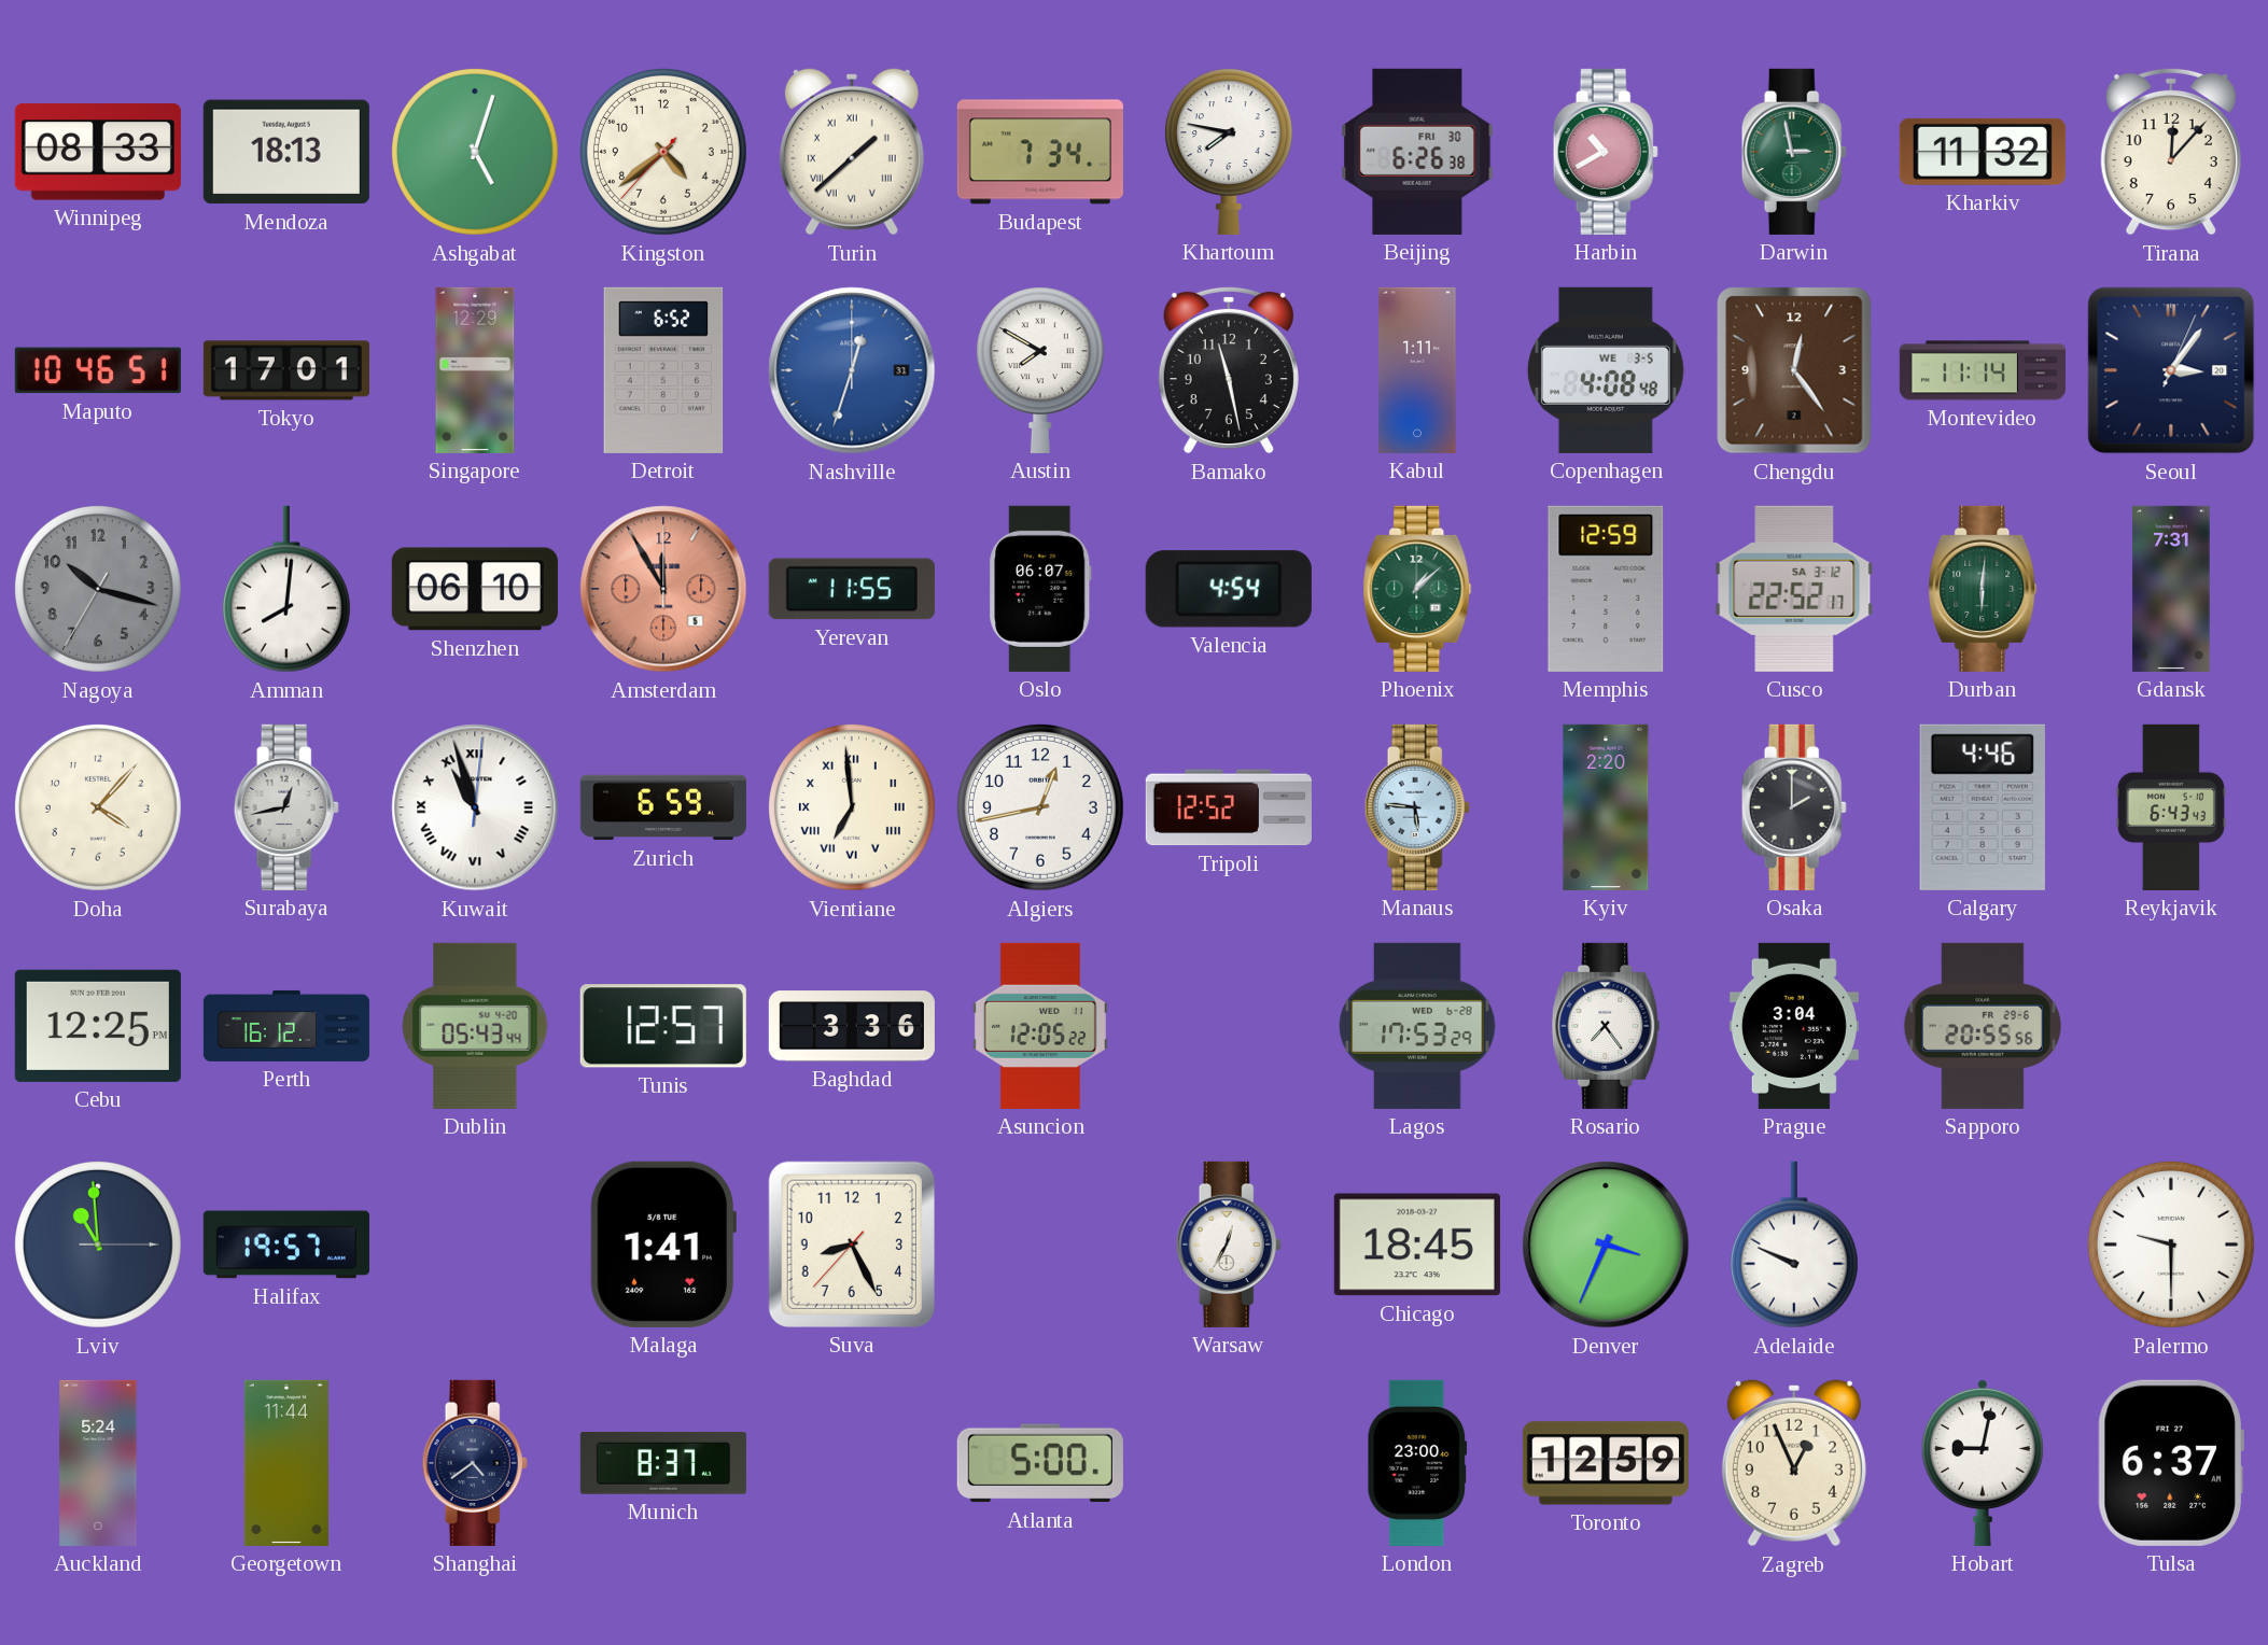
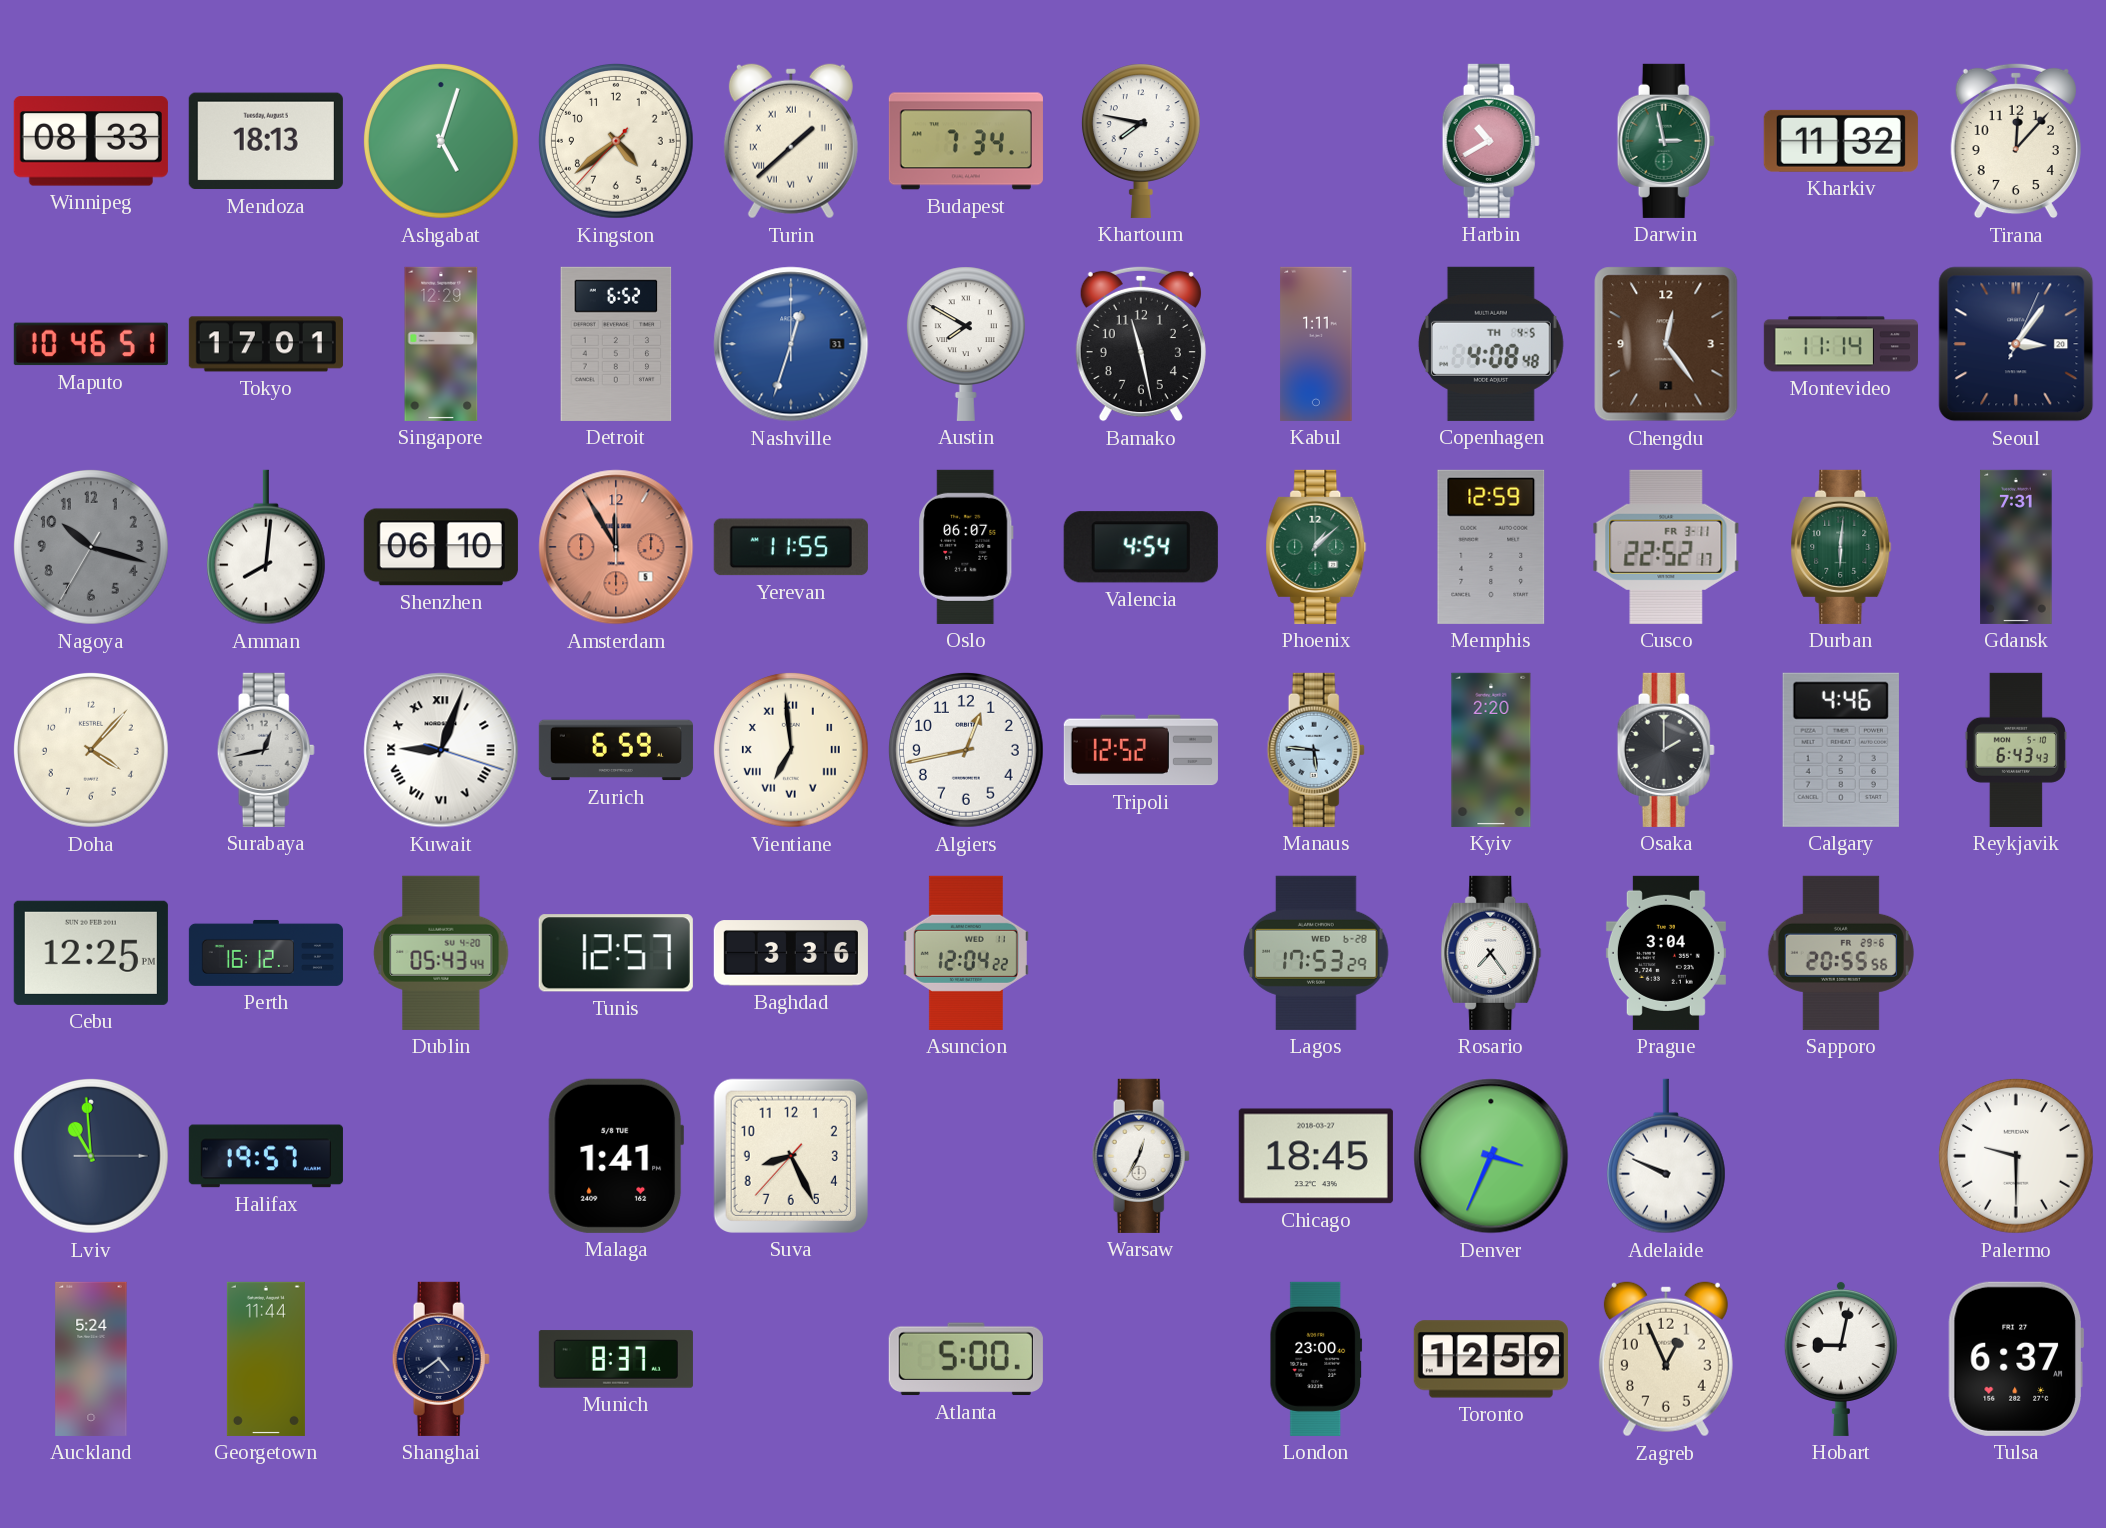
Beijing: 6:26 -> none
Copenhagen date: WE 3-5 -> TH 4-5
Cusco date: SA 3-12 -> FR 3-11
Kuwait: 10:57 -> 9:03
Asuncion: 12:05 -> 12:04
